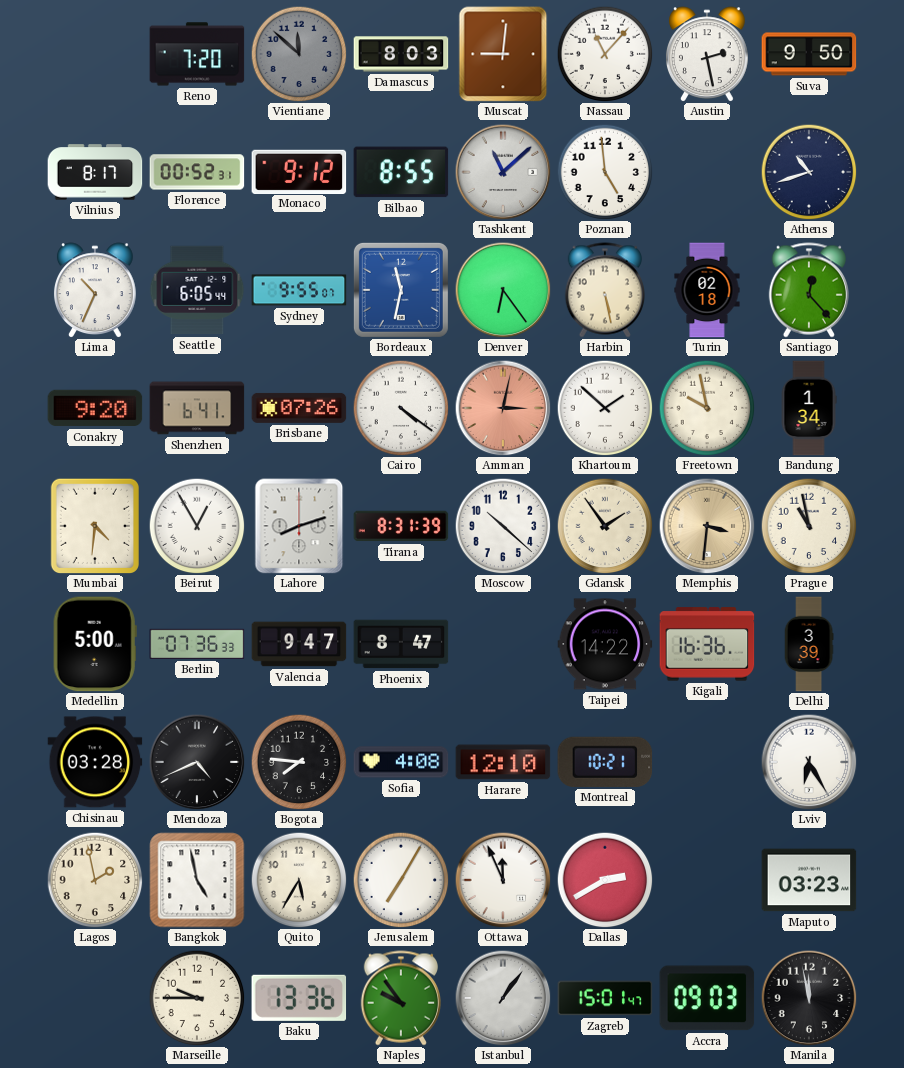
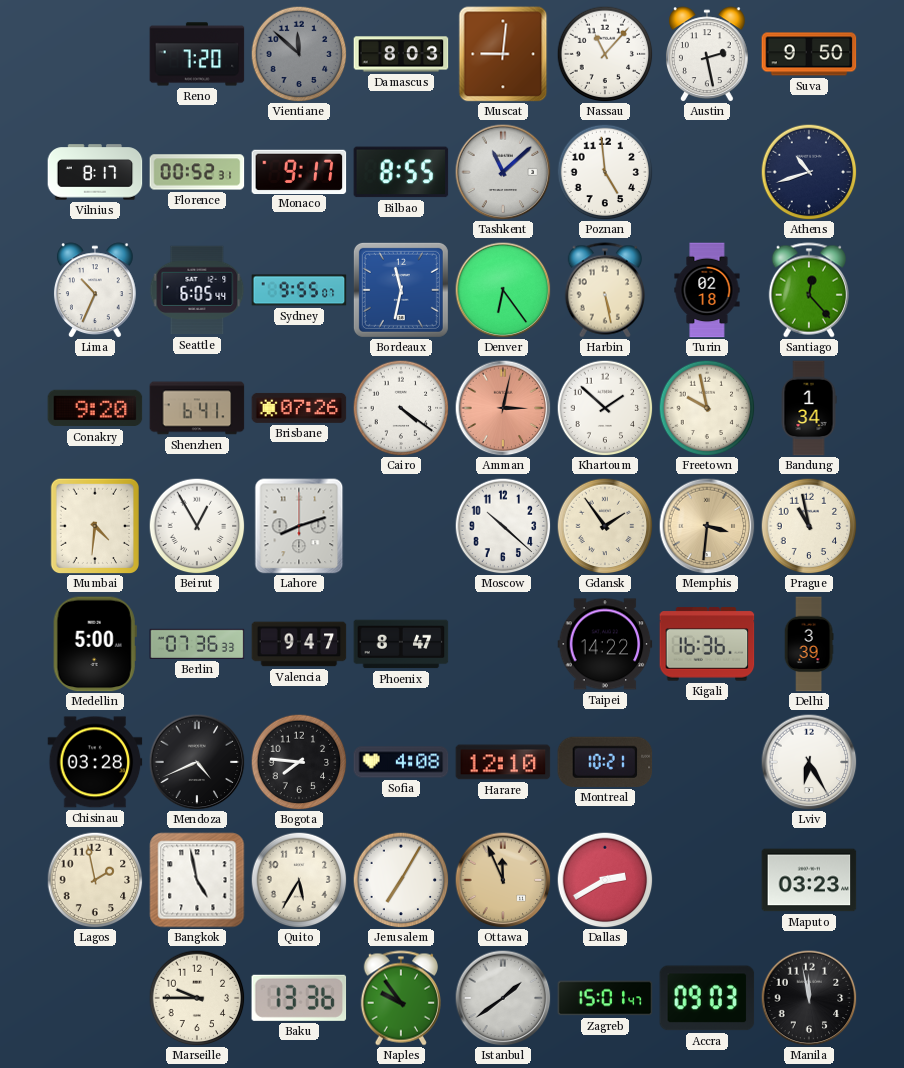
Monaco: 9:12 -> 9:17
Tirana: 8:31 -> none
Ottawa dial: white -> champagne
Istanbul: 1:06 -> 1:39
